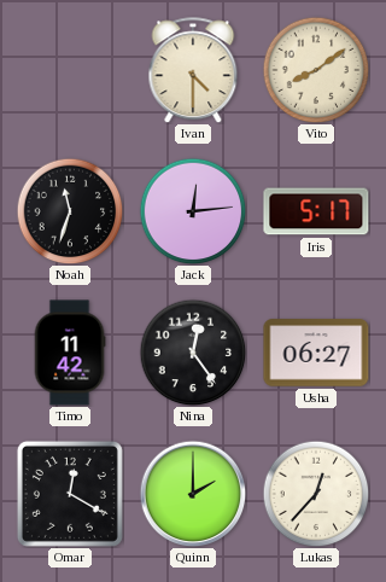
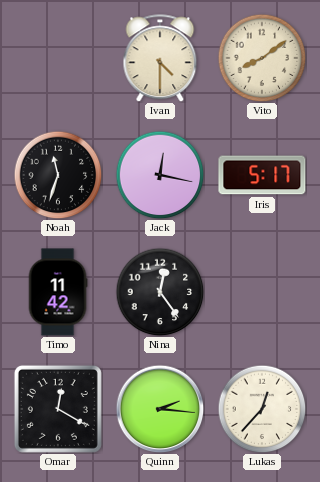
Jack: 12:14 -> 12:17
Usha: 06:27 -> none
Quinn: 2:00 -> 2:16
